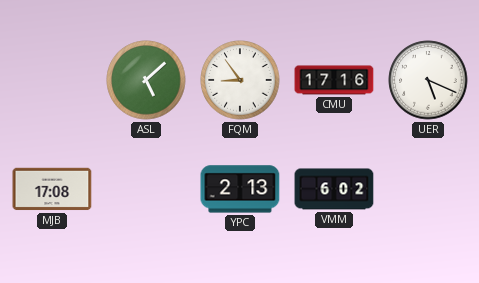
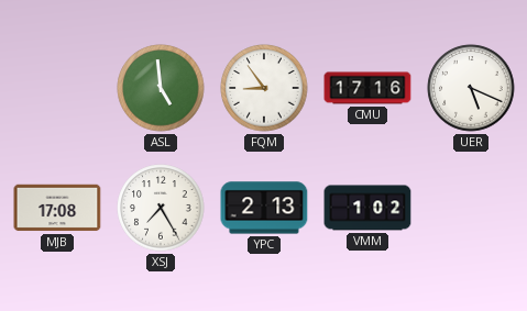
ASL: 5:08 -> 4:59
XSJ: none -> 7:25
VMM: 6:02 -> 1:02
